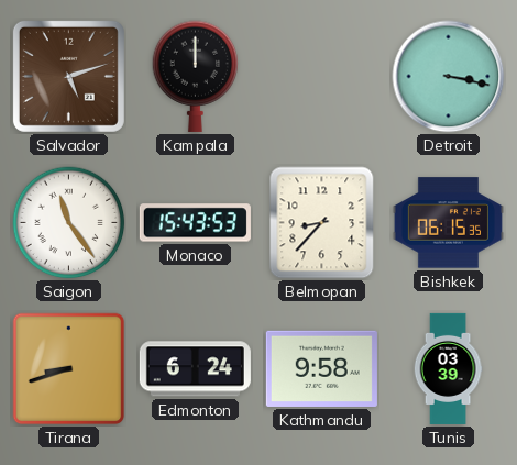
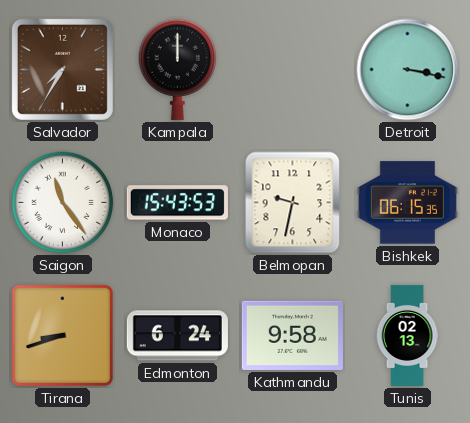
Salvador: 5:12 -> 7:35
Belmopan: 8:37 -> 9:32
Tunis: 03:39 -> 02:13
